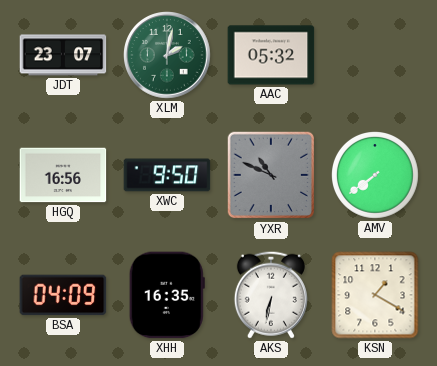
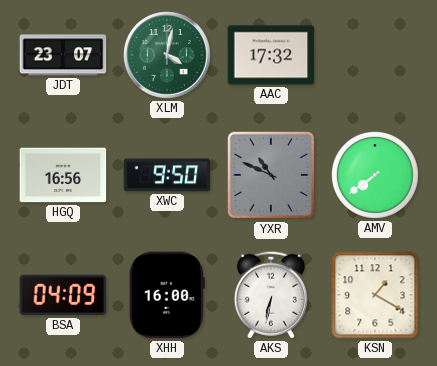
XLM: 2:02 -> 4:02
AAC: 05:32 -> 17:32
XHH: 16:35 -> 16:00
